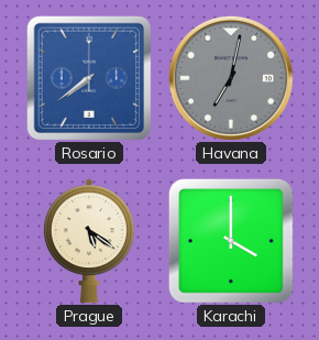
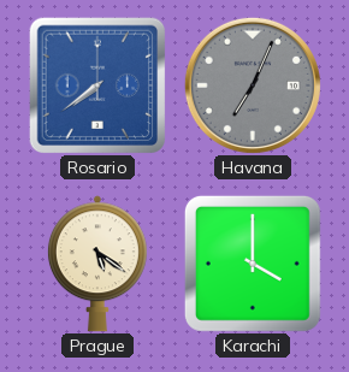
Havana: 7:02 -> 7:04
